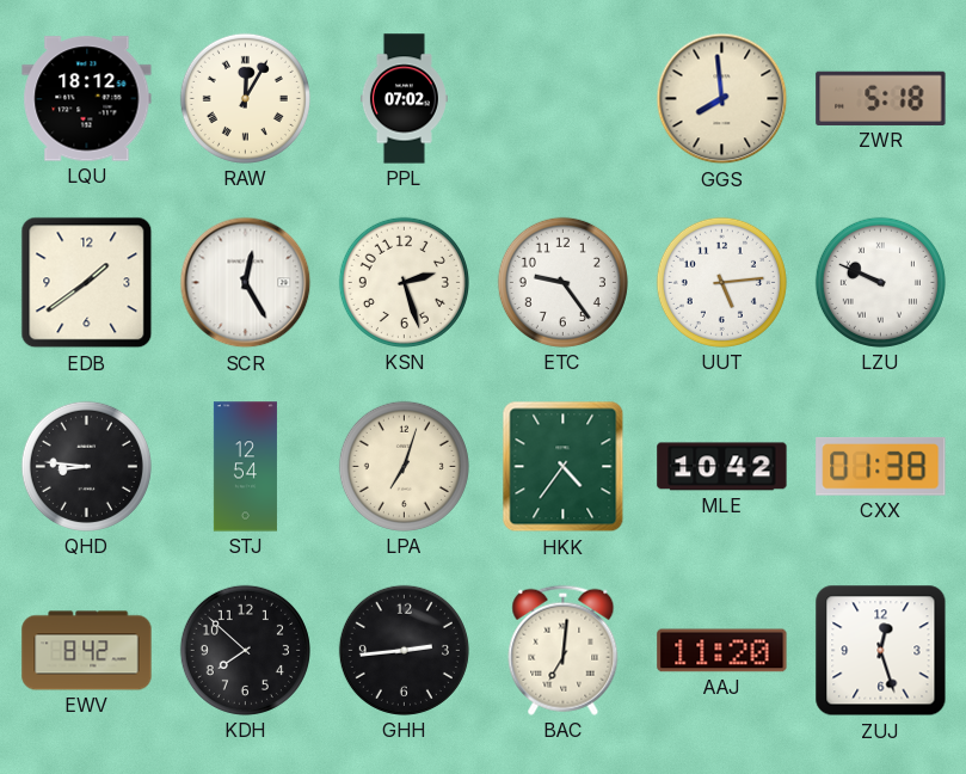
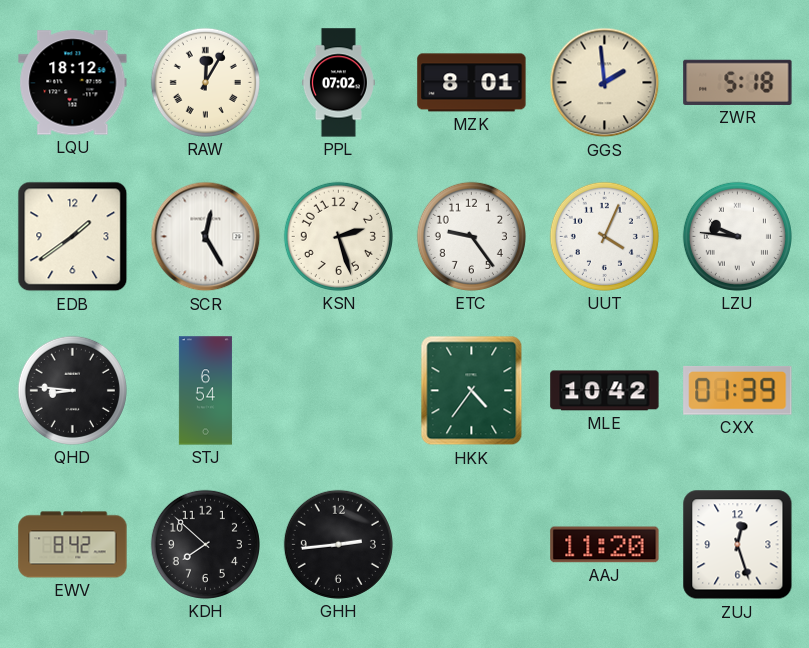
MZK: none -> 8:01
GGS: 7:59 -> 1:59
UUT: 5:14 -> 4:04
LZU: 9:49 -> 9:46
STJ: 12:54 -> 6:54
LPA: 7:03 -> none
CXX: 01:38 -> 01:39
BAC: 7:01 -> none
